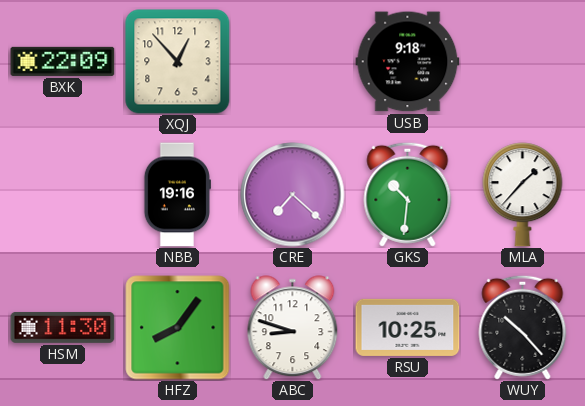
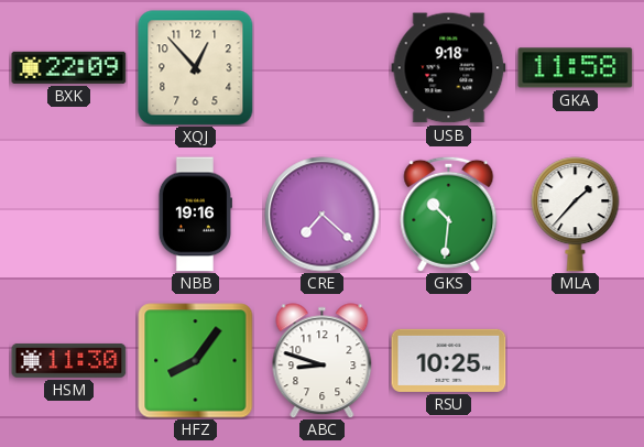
GKA: none -> 11:58
WUY: 10:23 -> none
